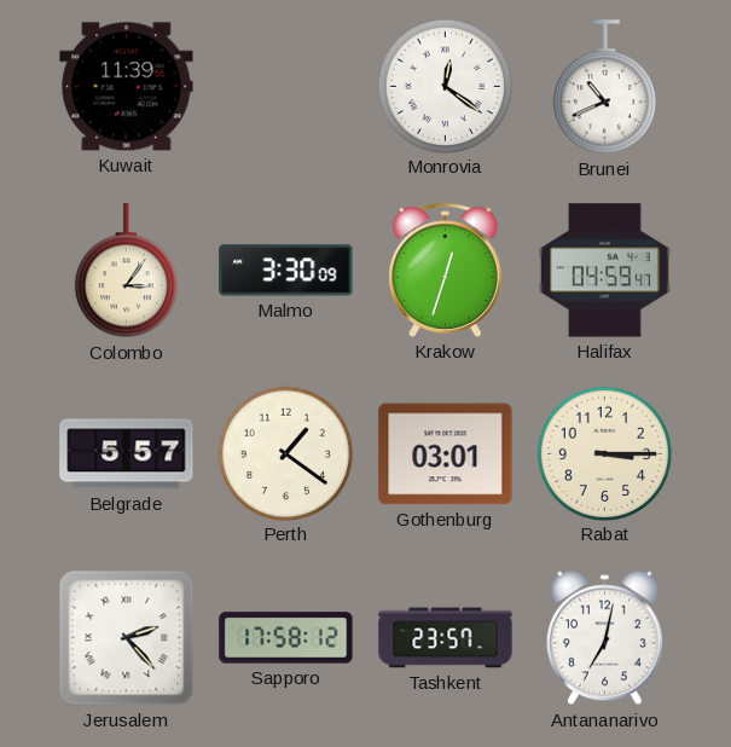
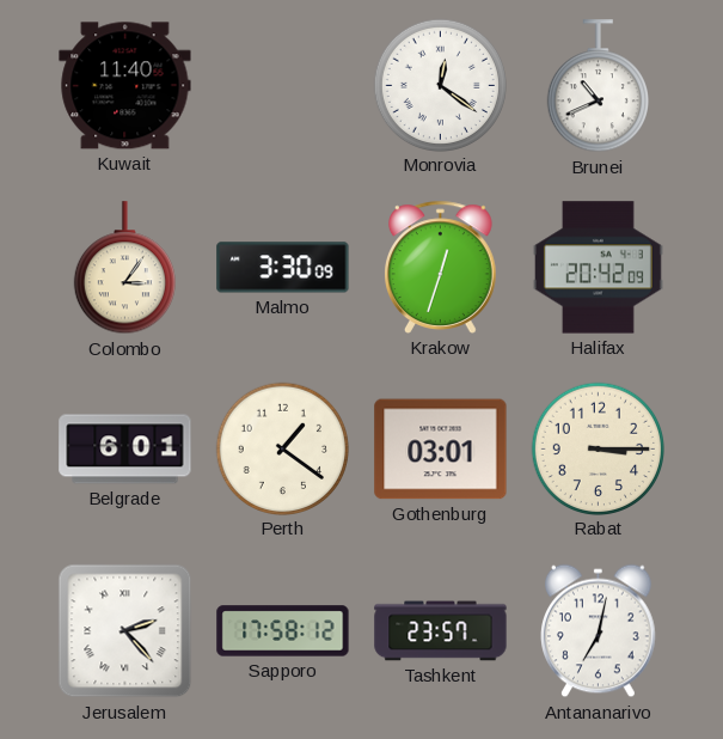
Kuwait: 11:39 -> 11:40
Halifax: 04:59 -> 20:42
Belgrade: 5:57 -> 6:01
